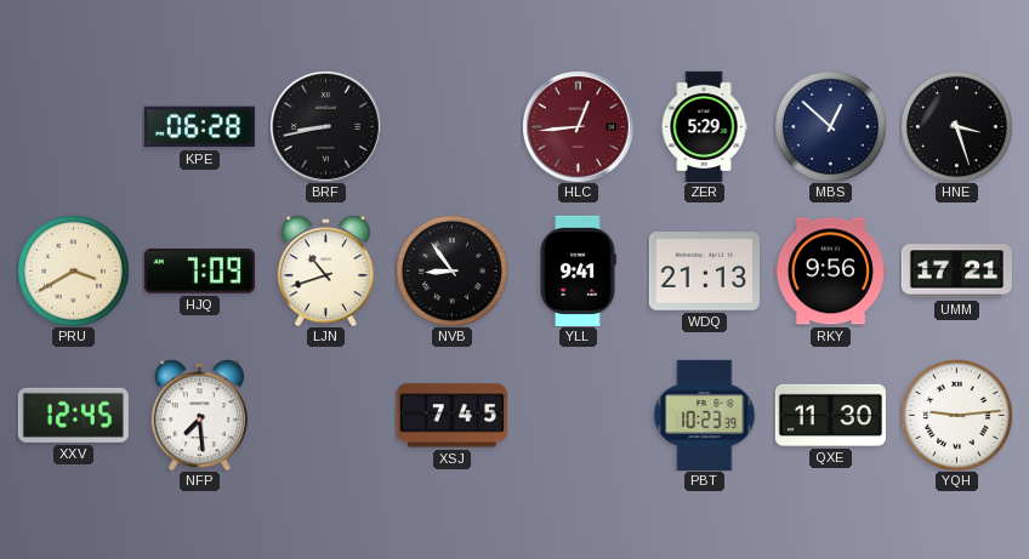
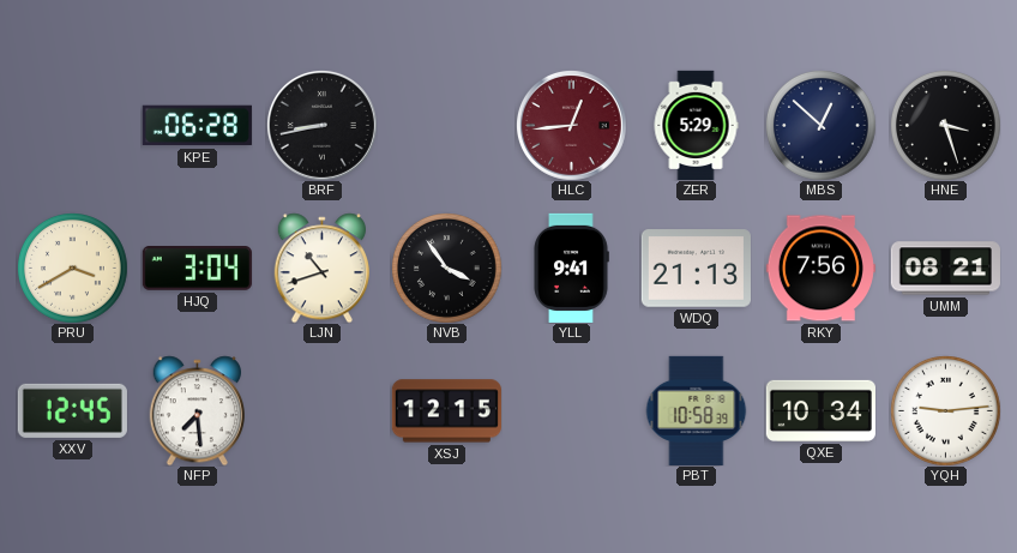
HJQ: 7:09 -> 3:04
NVB: 8:54 -> 3:54
RKY: 9:56 -> 7:56
UMM: 17:21 -> 08:21
XSJ: 7:45 -> 12:15
PBT: 10:23 -> 10:58
QXE: 11:30 -> 10:34
